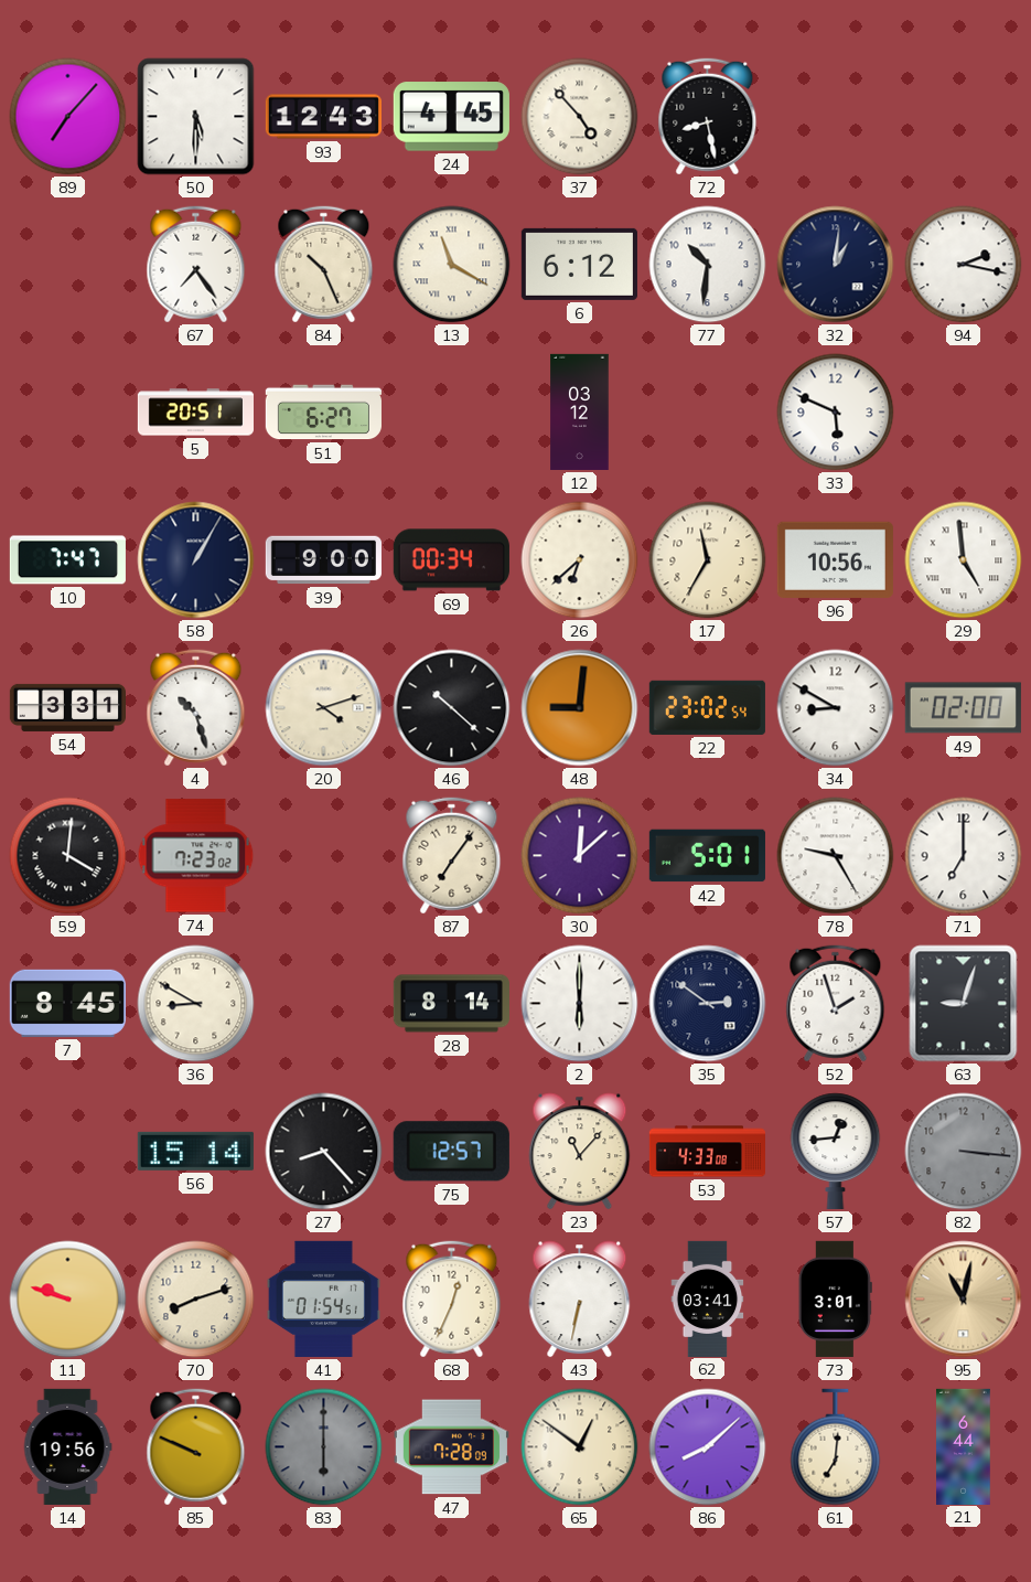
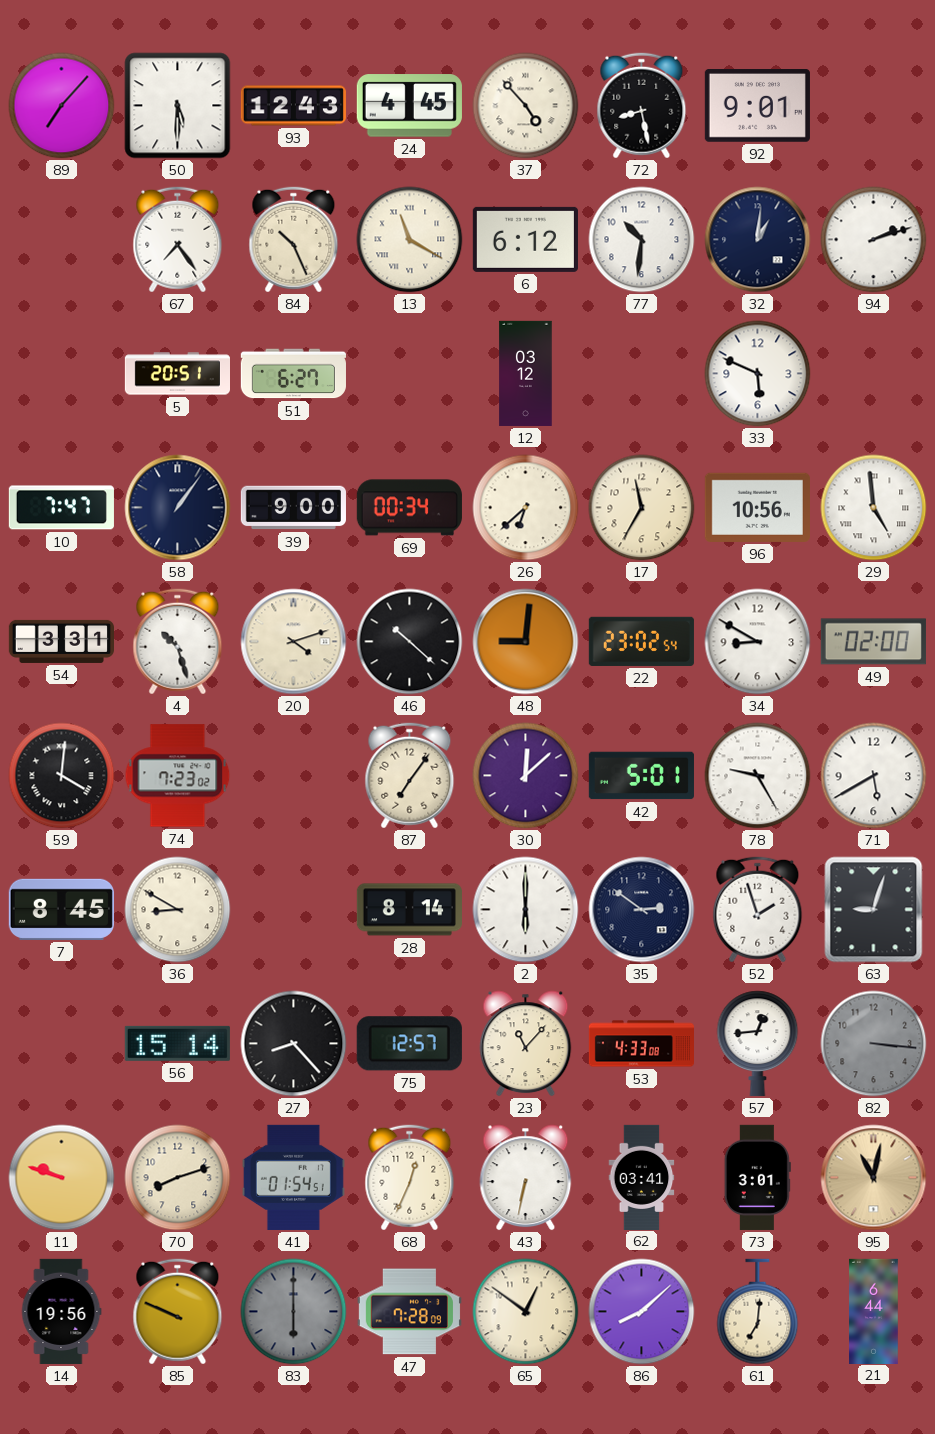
92: none -> 9:01
94: 2:17 -> 2:12
58: 1:05 -> 1:06
71: 7:00 -> 5:40
